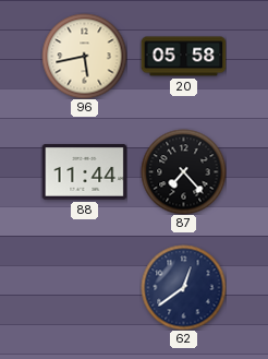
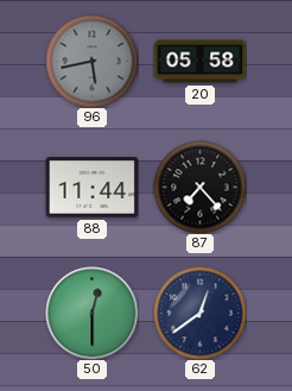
96 dial: cream -> grey
50: none -> 12:30
